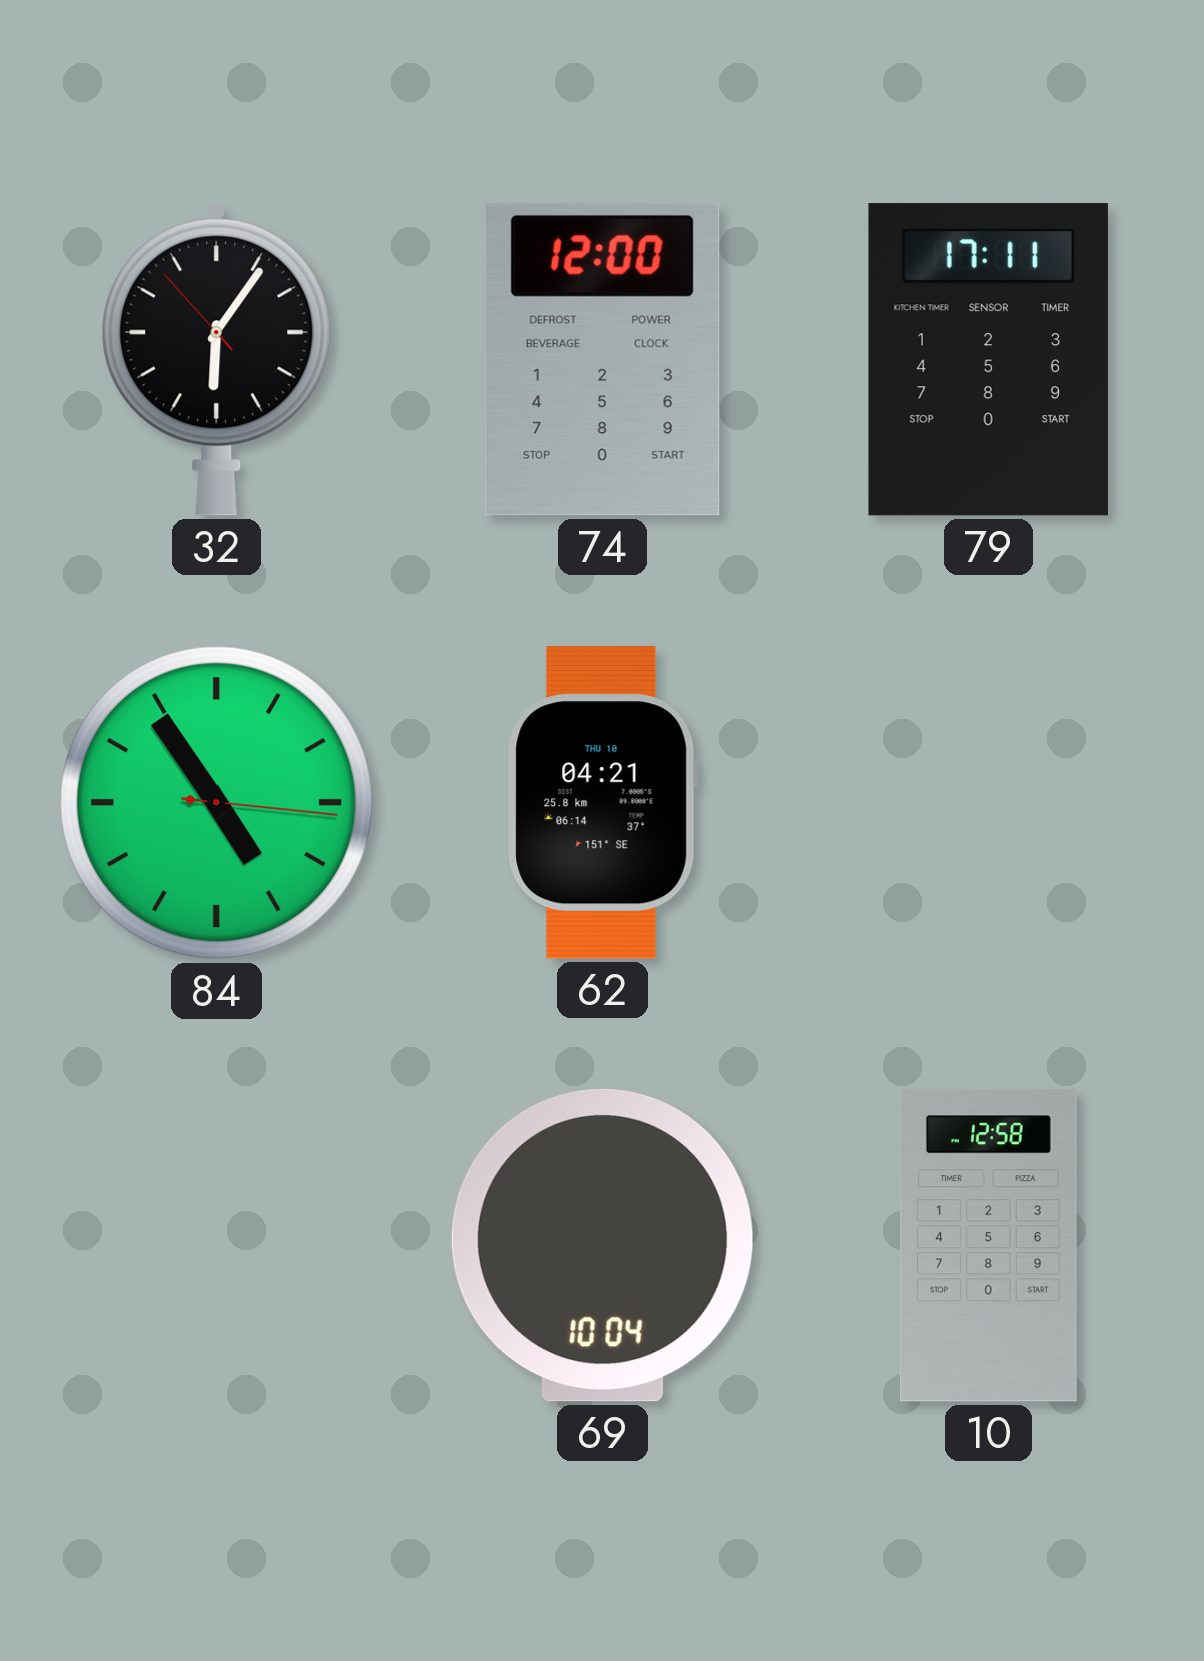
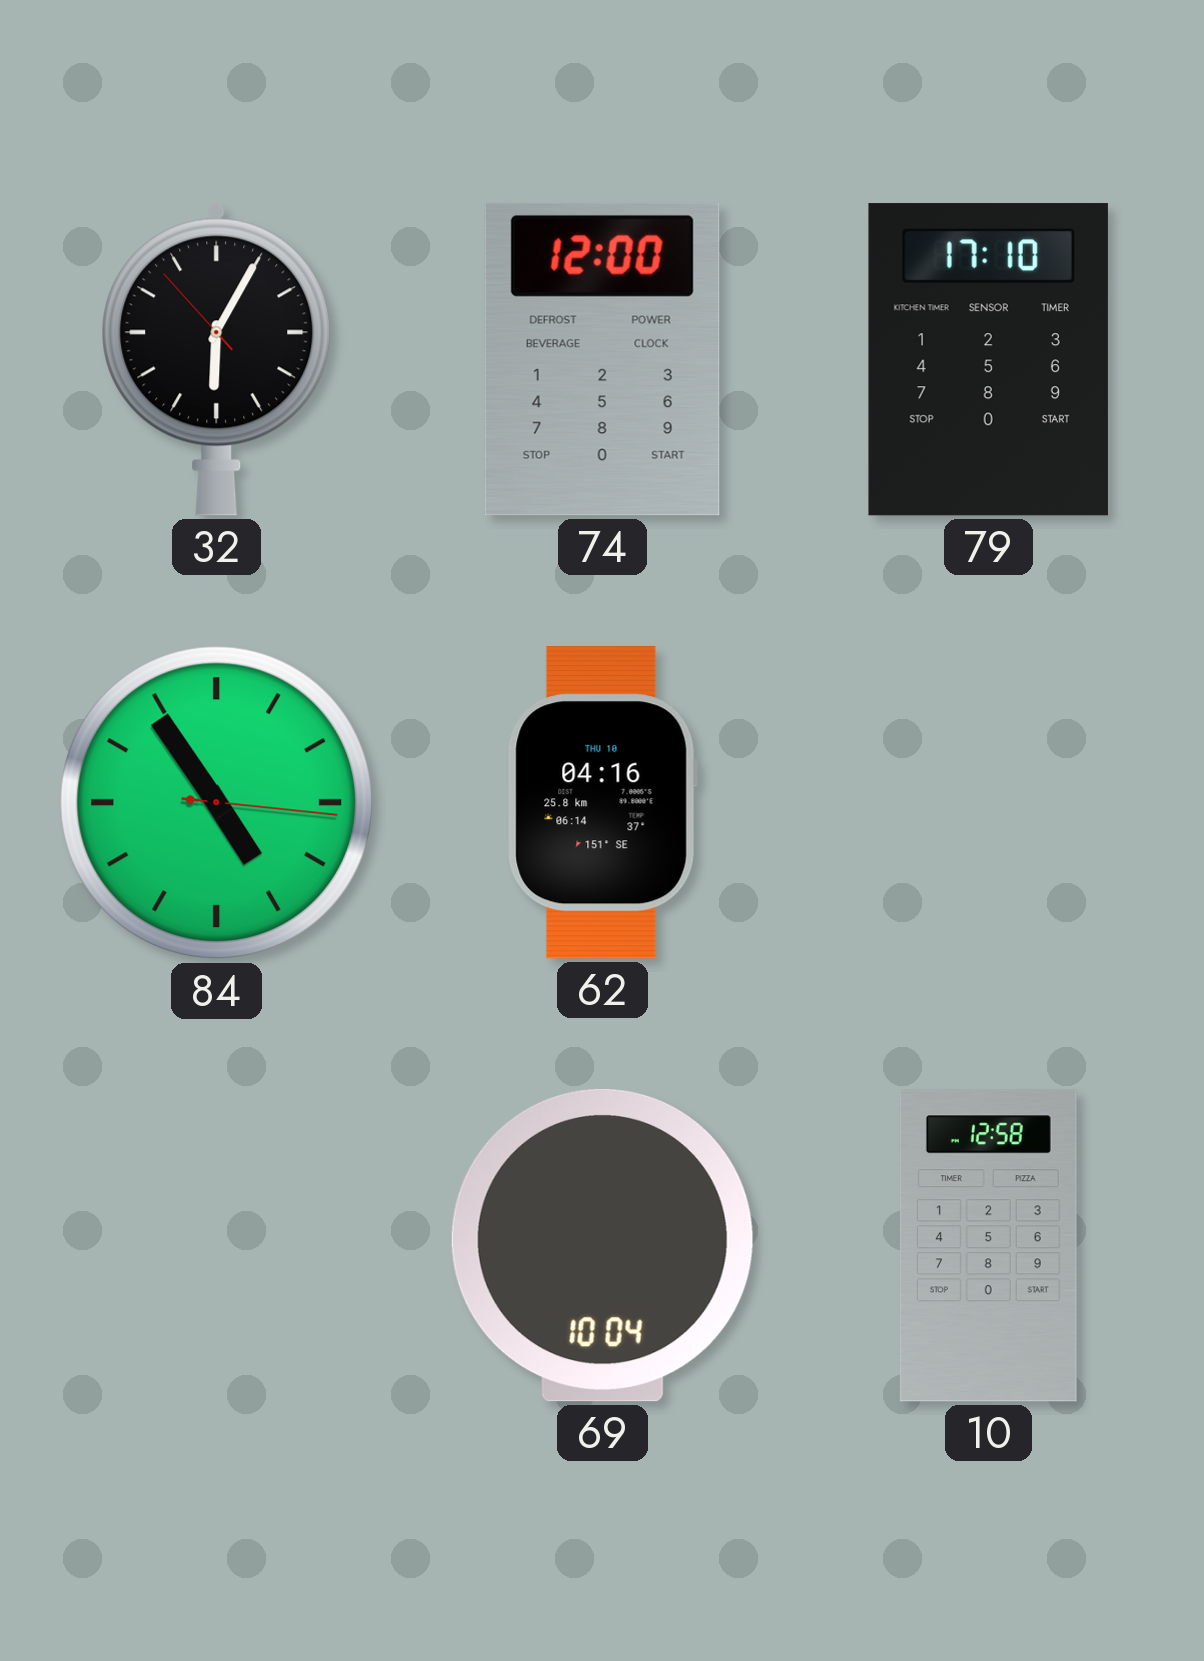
32: 6:05 -> 6:04
79: 17:11 -> 17:10
62: 04:21 -> 04:16
